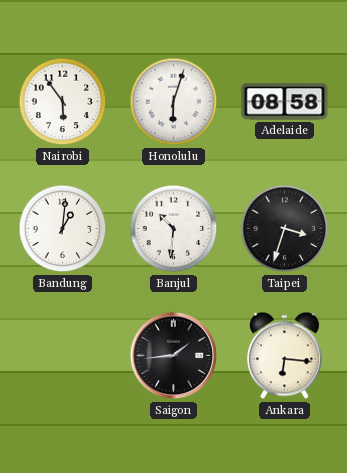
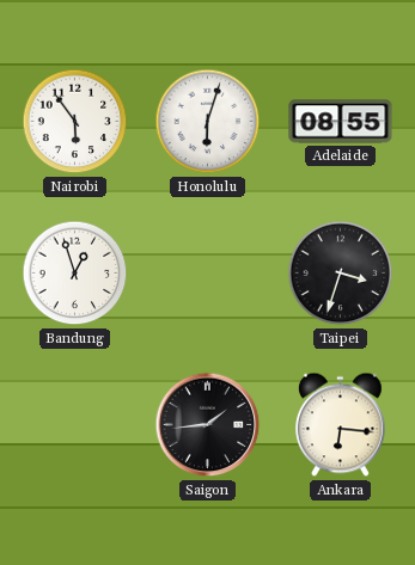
Adelaide: 08:58 -> 08:55
Bandung: 1:01 -> 12:57
Banjul: 10:31 -> none
